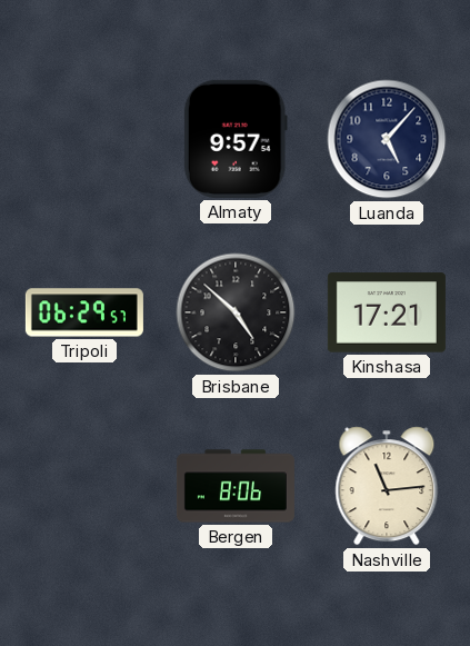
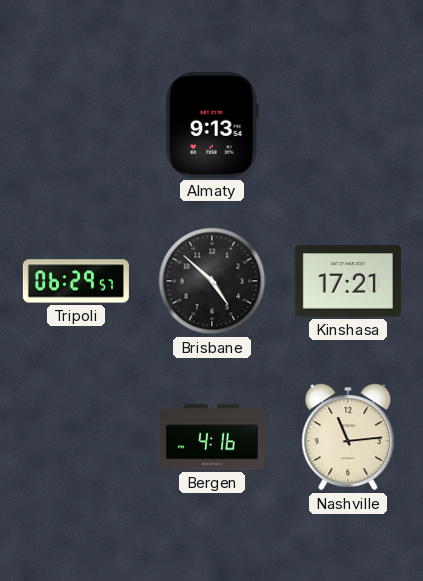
Almaty: 9:57 -> 9:13
Luanda: 5:07 -> none
Bergen: 8:06 -> 4:16
